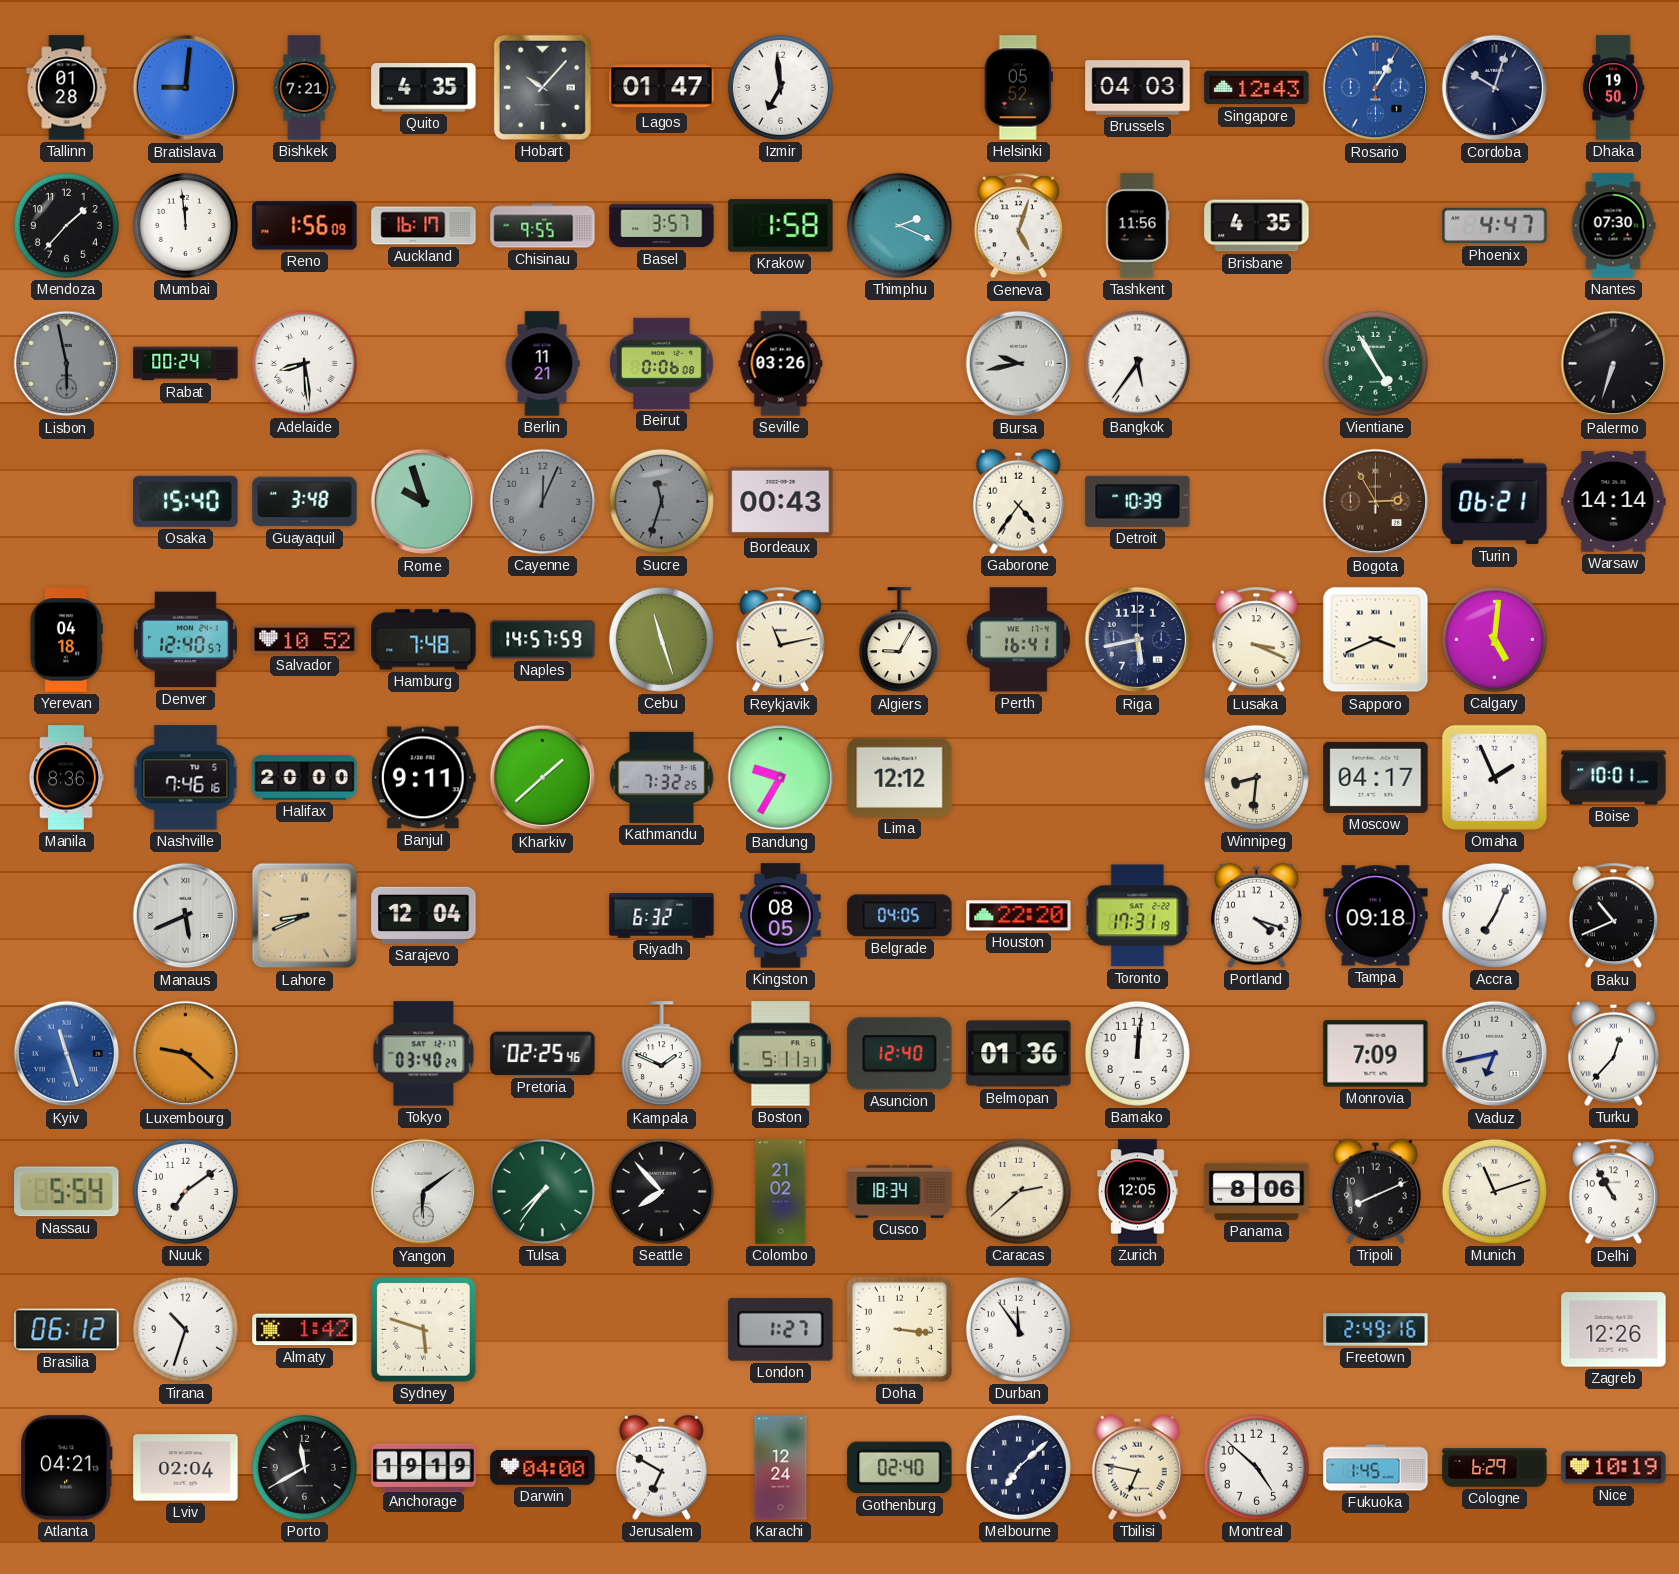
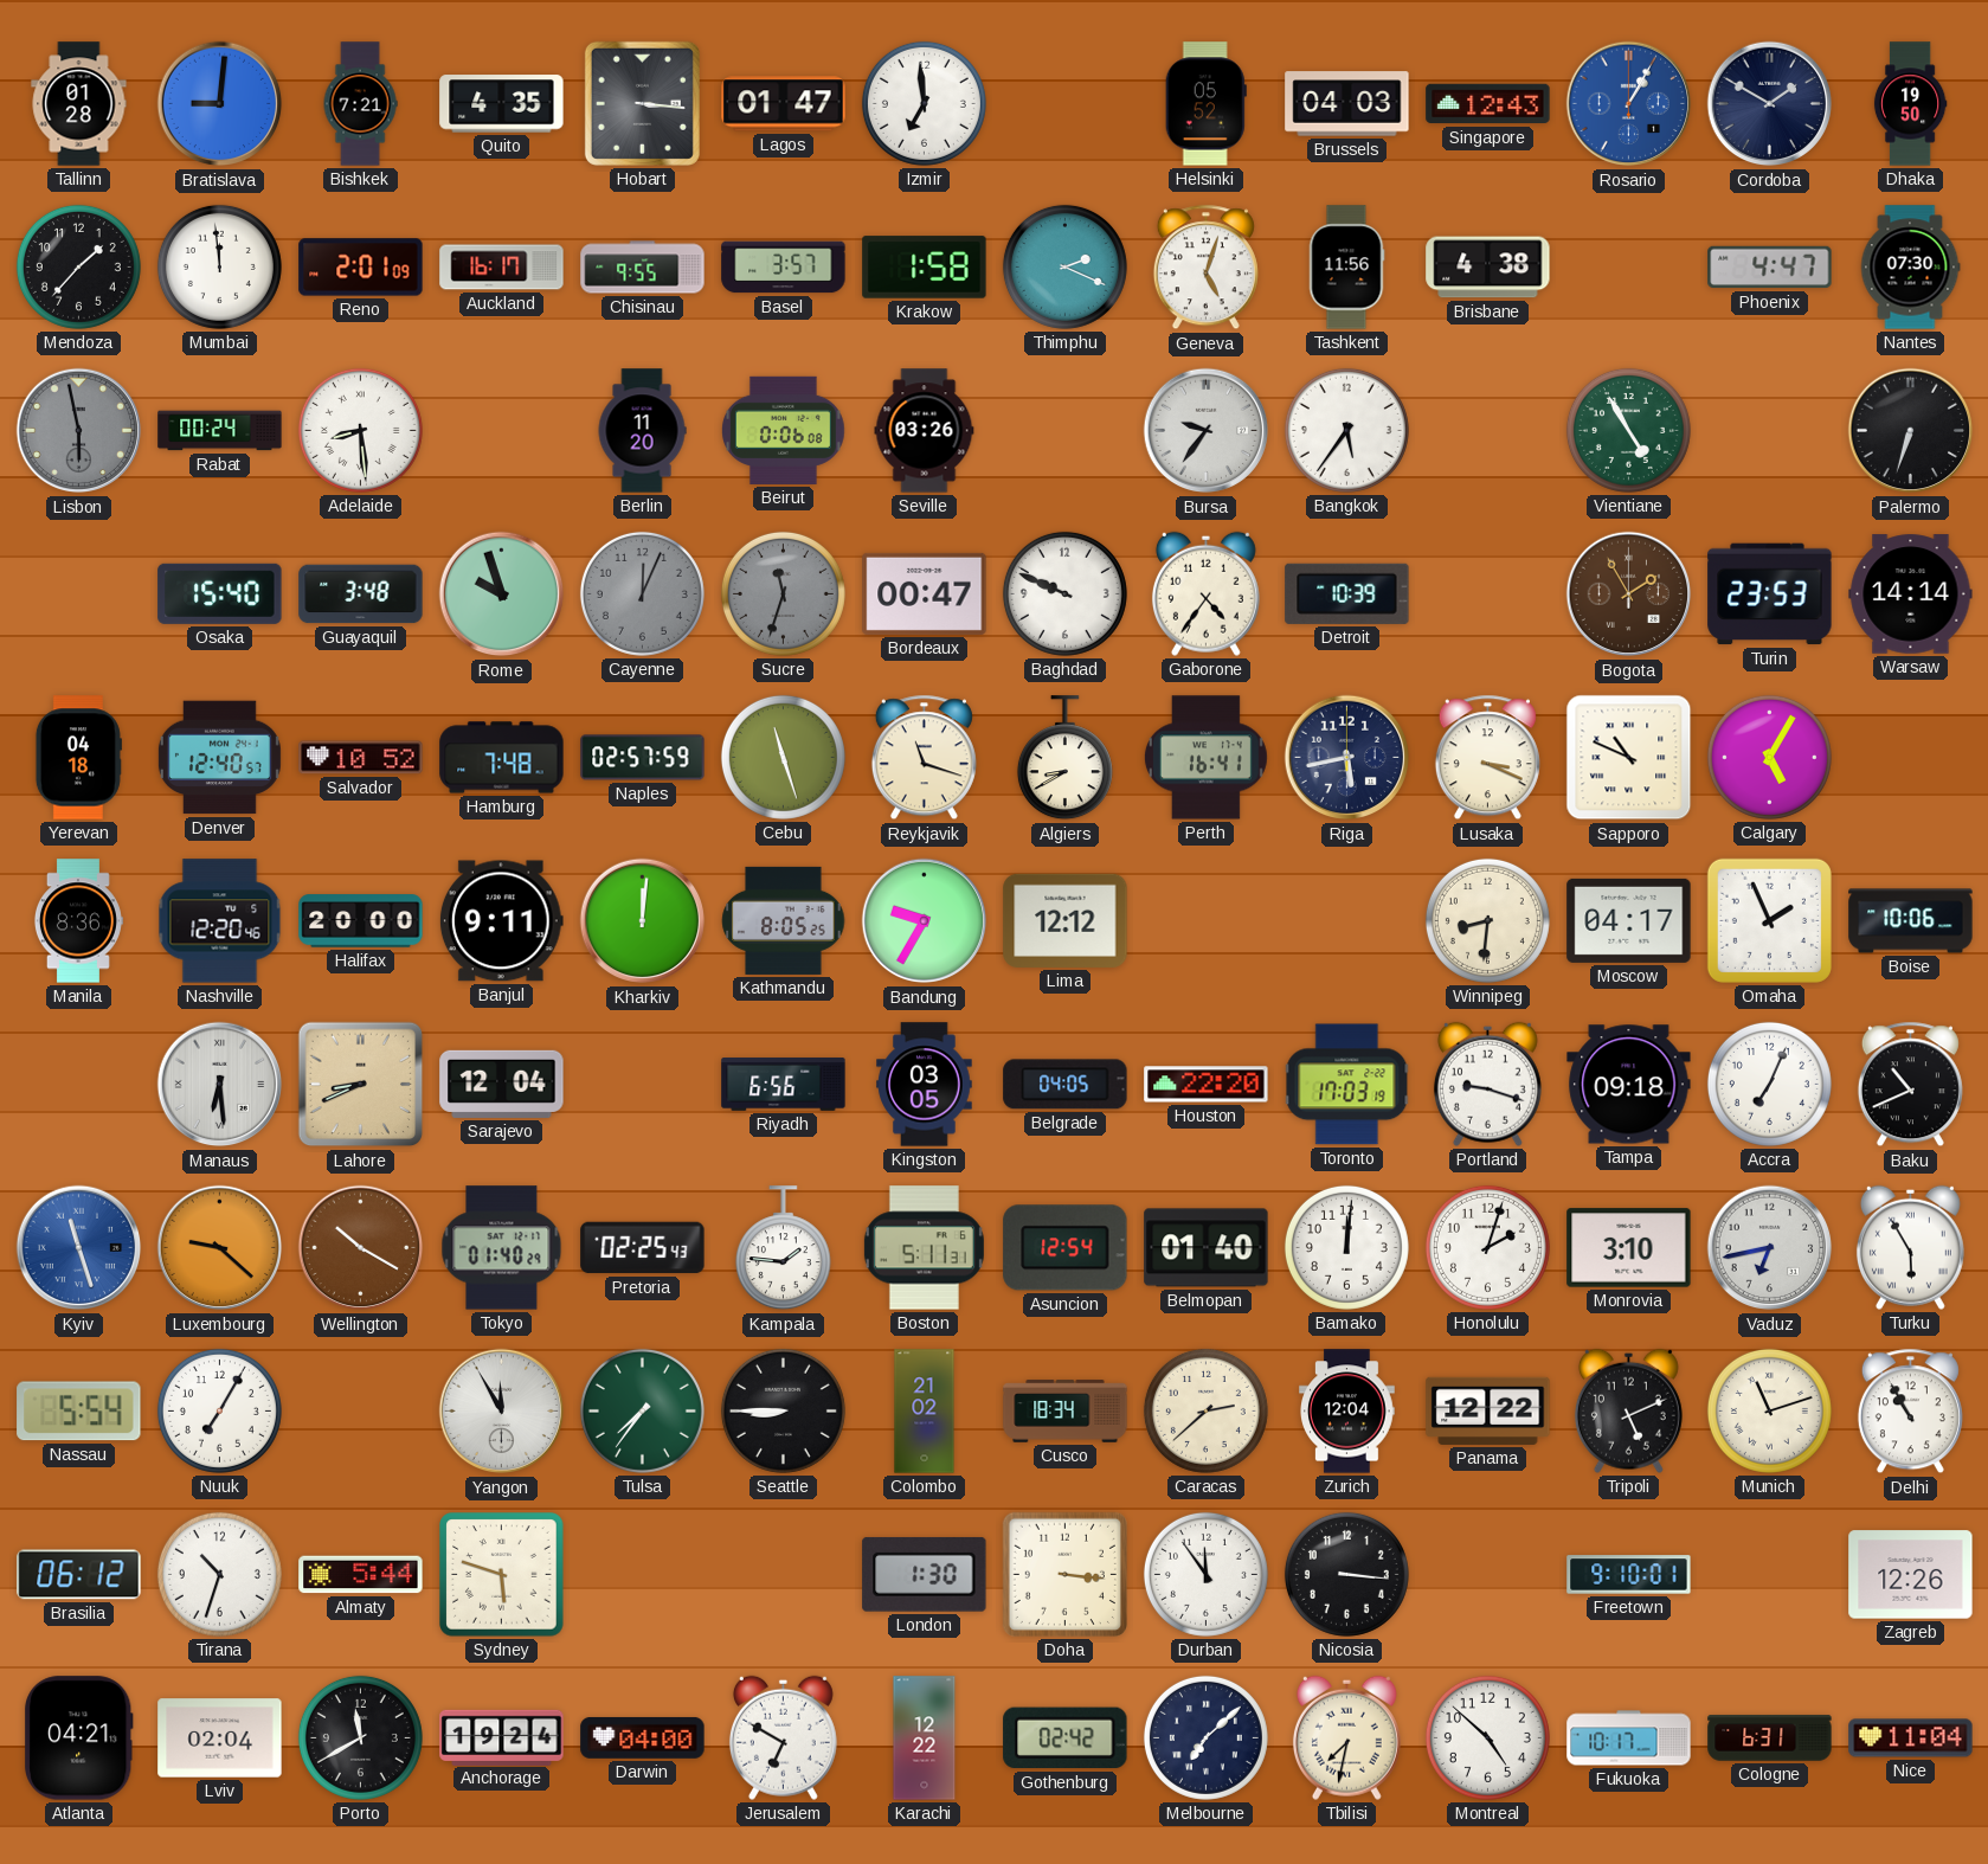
Hobart: 10:07 -> 3:16
Cordoba: 10:03 -> 1:50
Reno: 1:56 -> 2:01
Brisbane: 4:35 -> 4:38
Berlin: 11:21 -> 11:20
Bursa: 9:43 -> 9:36
Bordeaux: 00:43 -> 00:47
Baghdad: none -> 9:49
Bogota: 2:55 -> 1:55
Turin: 06:21 -> 23:53
Naples: 14:57 -> 02:57
Reykjavik: 11:13 -> 11:18
Algiers: 9:05 -> 8:40
Sapporo: 3:41 -> 10:49
Calgary: 5:01 -> 5:05
Nashville: 7:46 -> 12:20
Kharkiv: 1:38 -> 12:01
Kathmandu: 7:32 -> 8:05
Boise: 10:01 -> 10:06
Manaus: 5:41 -> 6:29
Riyadh: 6:32 -> 6:56
Kingston: 08:05 -> 03:05
Toronto: 17:31 -> 17:03
Portland: 4:18 -> 9:18
Wellington: none -> 10:20
Tokyo: 03:40 -> 01:40
Pretoria: 02:25:46 -> 02:25:43
Kampala: 1:49 -> 1:46
Asuncion: 12:40 -> 12:54
Belmopan: 01:36 -> 01:40
Honolulu: none -> 2:03
Monrovia: 7:09 -> 3:10
Turku: 12:37 -> 5:55
Nuuk: 7:09 -> 7:05
Yangon: 6:09 -> 11:55
Seattle: 7:53 -> 8:45
Zurich: 12:05 -> 12:04
Panama: 8:06 -> 12:22
Tripoli: 8:11 -> 5:11
Almaty: 1:42 -> 5:44
London: 1:27 -> 1:30
Nicosia: none -> 3:16
Freetown: 2:49 -> 9:10
Anchorage: 19:19 -> 19:24
Karachi: 12:24 -> 12:22
Gothenburg: 02:40 -> 02:42
Tbilisi: 6:47 -> 7:32
Fukuoka: 1:45 -> 10:17
Cologne: 6:29 -> 6:31
Nice: 10:19 -> 11:04
